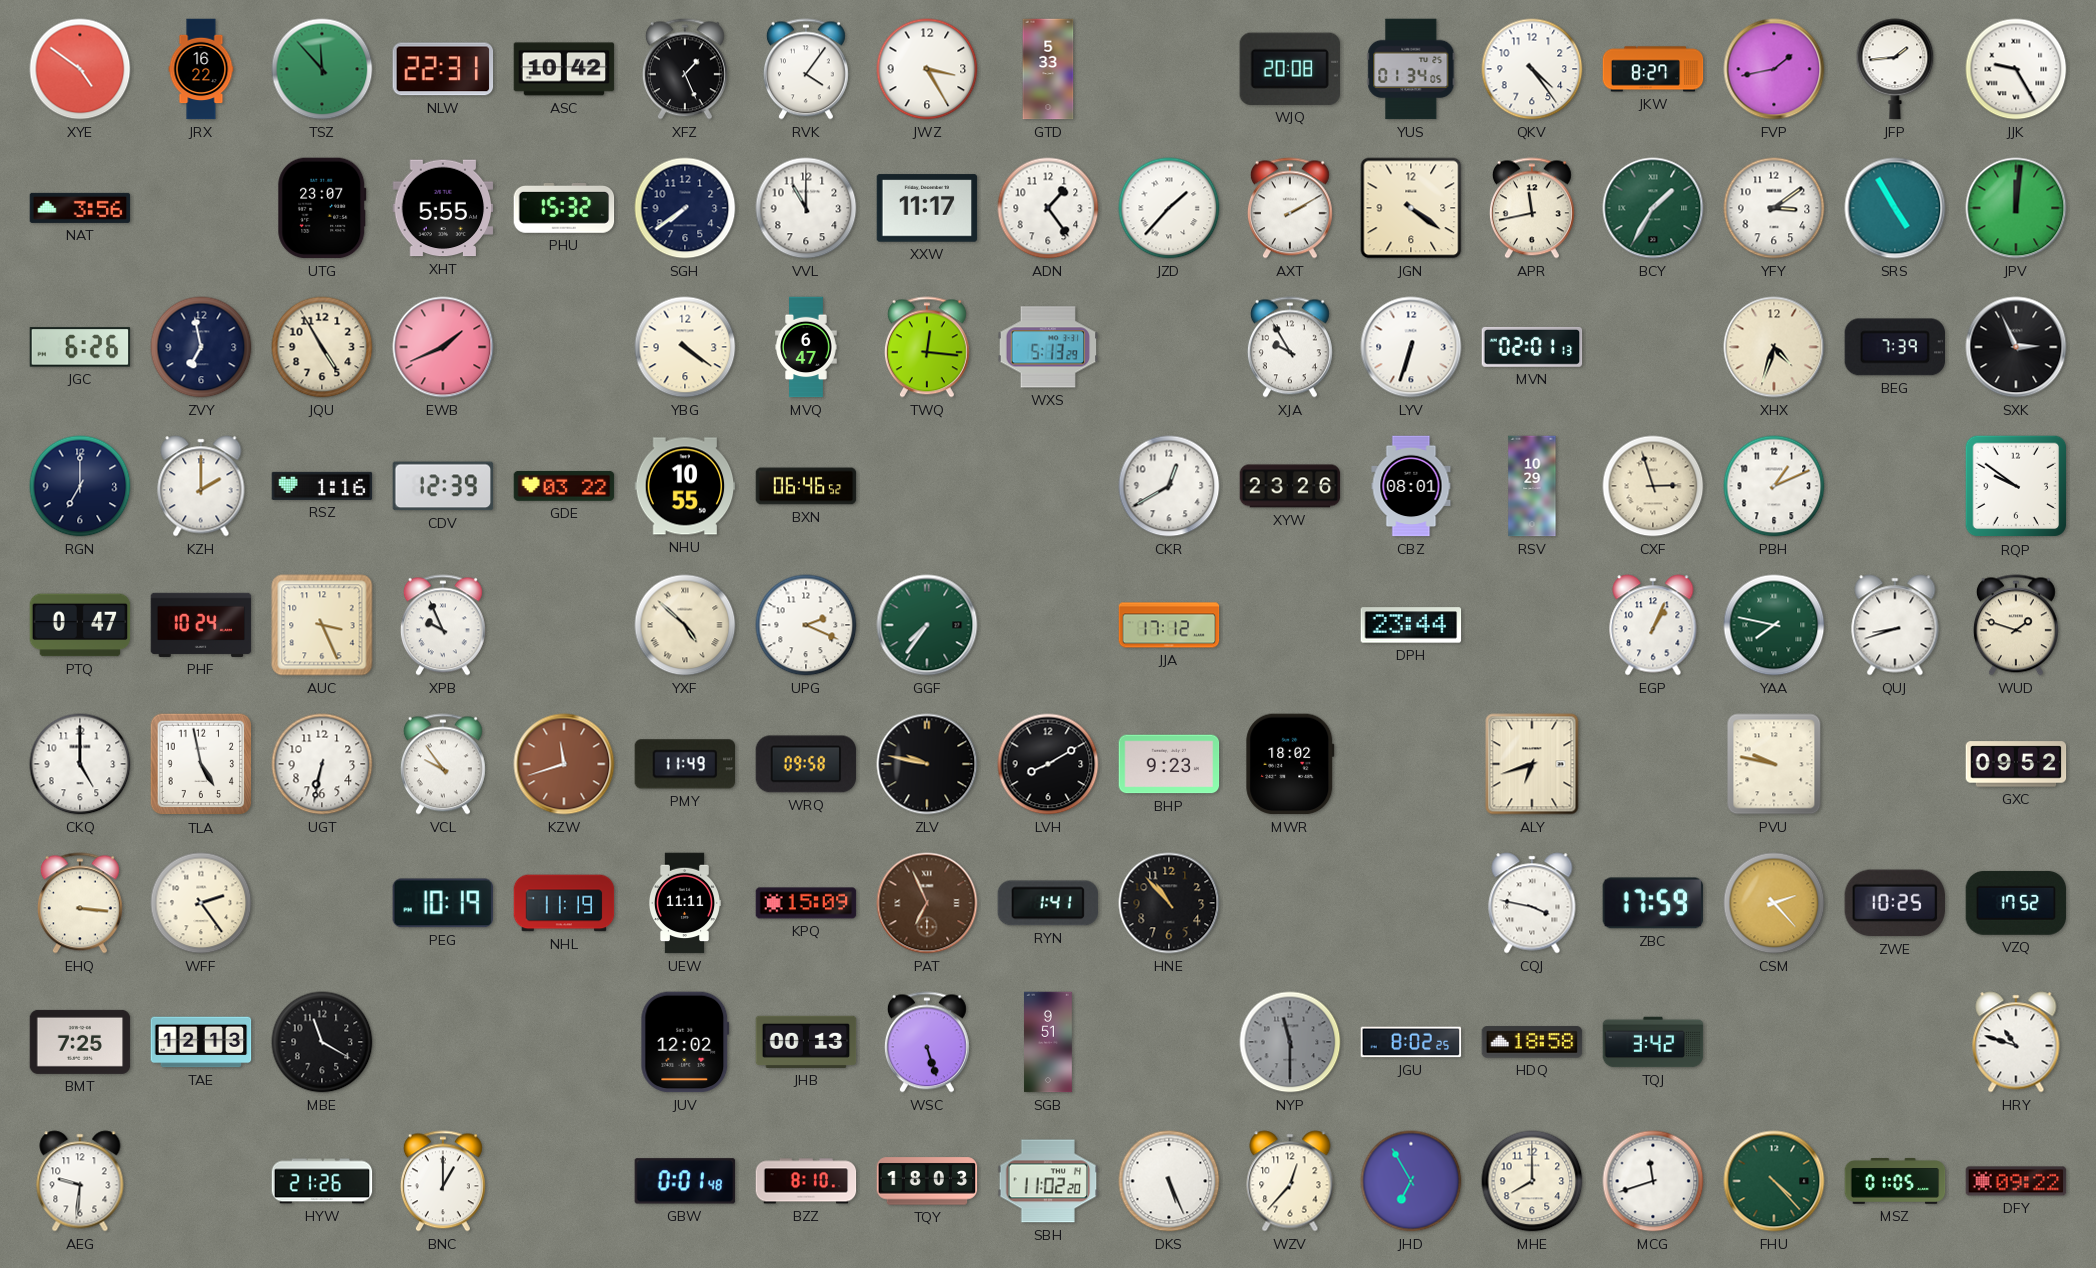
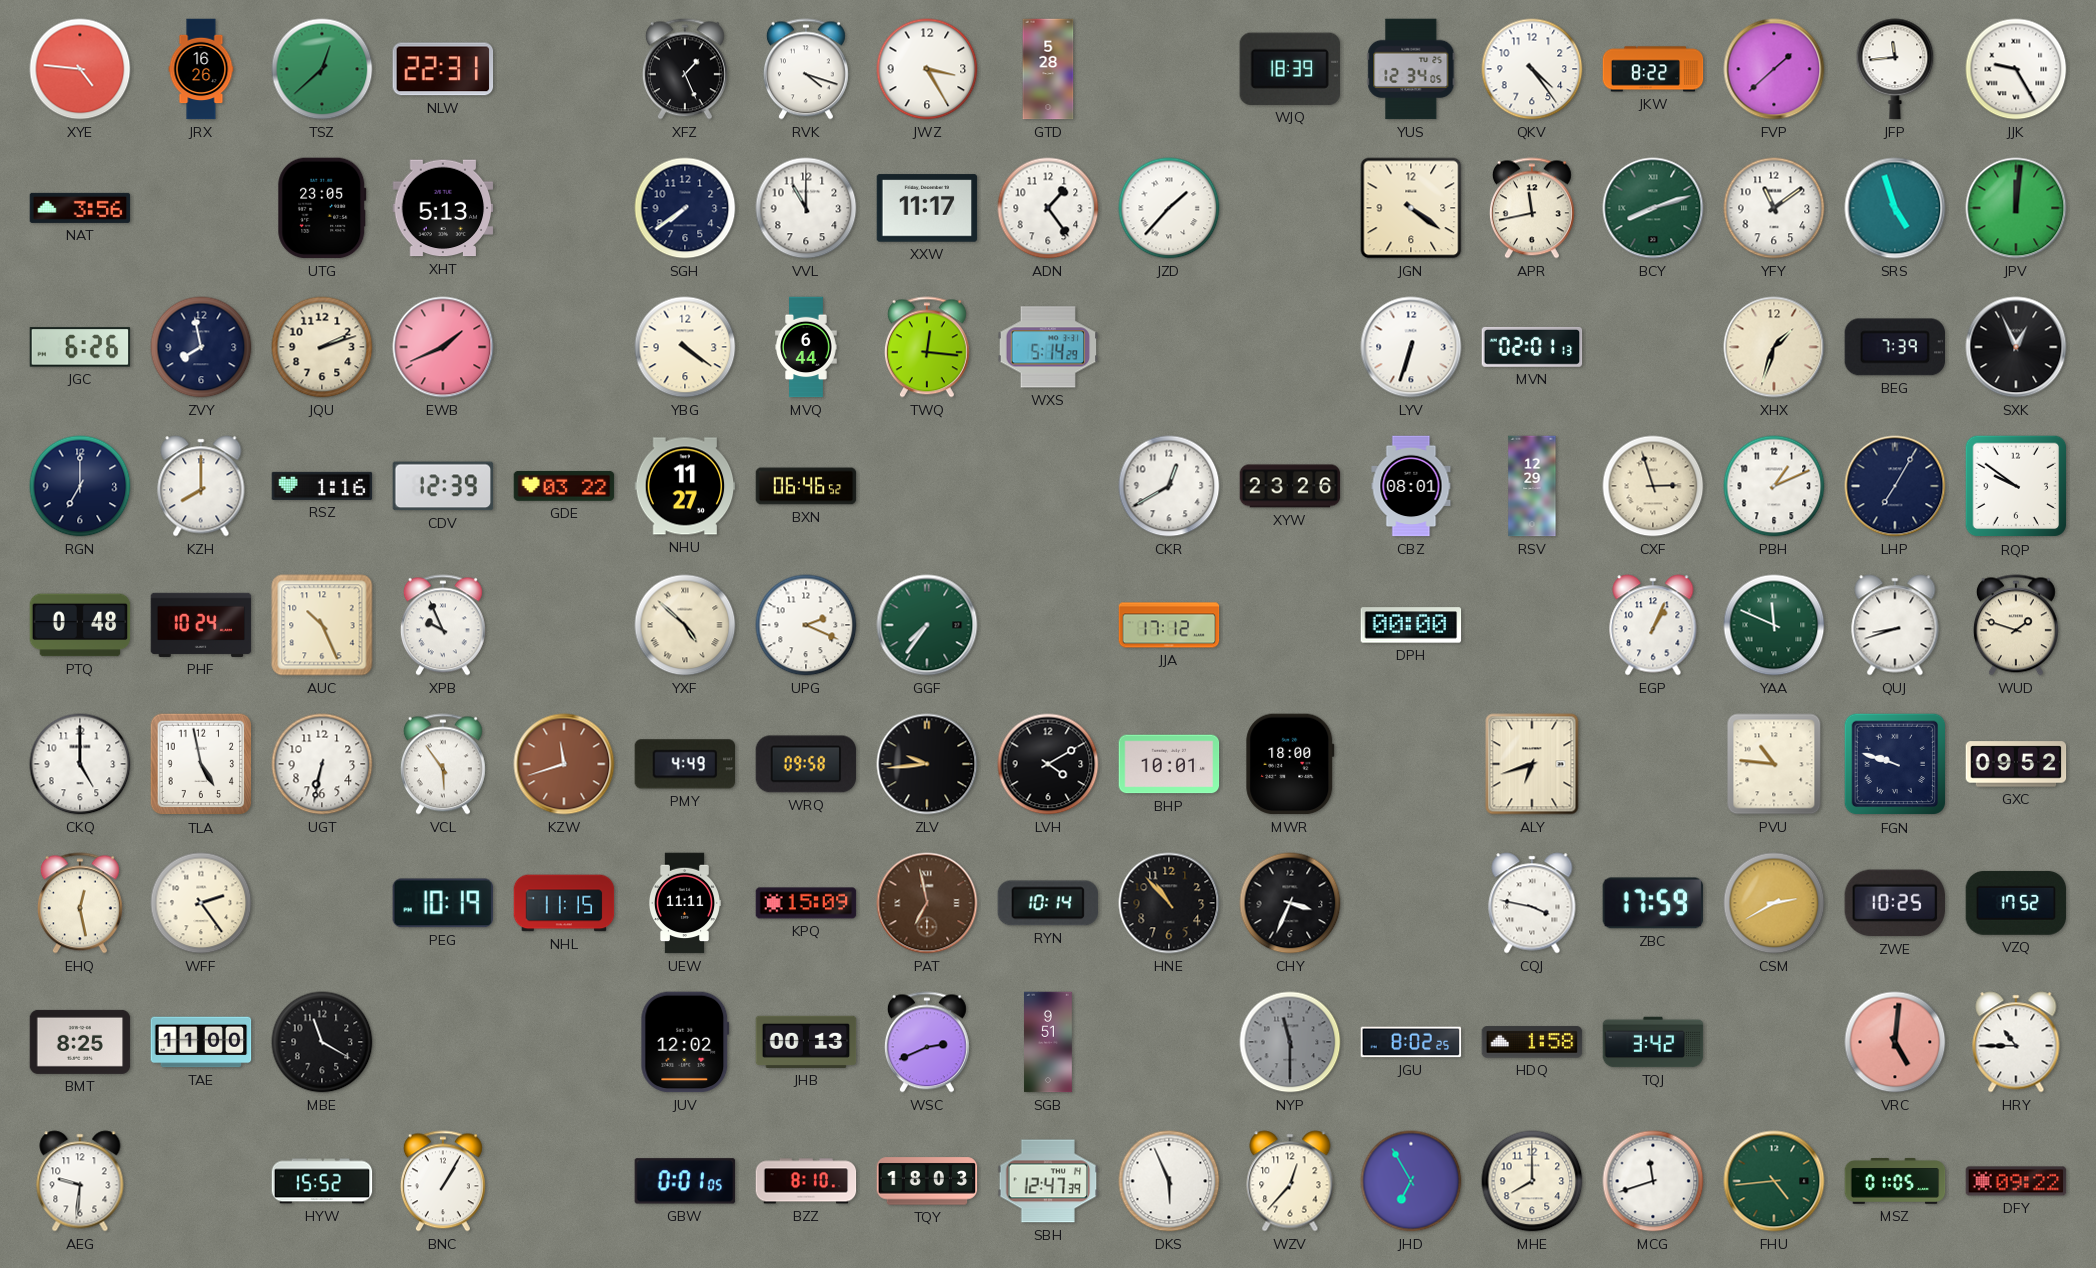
XYE: 4:51 -> 4:46
JRX: 16:22 -> 16:26
TSZ: 11:53 -> 12:38
ASC: 10:42 -> none
RVK: 4:06 -> 4:18
GTD: 5:33 -> 5:28
WJQ: 20:08 -> 18:39
YUS: 01:34 -> 12:34
JKW: 8:27 -> 8:22
FVP: 1:43 -> 1:38
JFP: 1:44 -> 11:44
UTG: 23:07 -> 23:05
XHT: 5:55 -> 5:13
PHU: 15:32 -> none
AXT: 2:10 -> none
BCY: 1:35 -> 8:12
YFY: 3:09 -> 11:09
SRS: 4:55 -> 4:57
ZVY: 6:58 -> 7:58
JQU: 4:55 -> 2:12
MVQ: 6:47 -> 6:44
WXS: 5:13 -> 5:14
XJA: 9:55 -> none
XHX: 4:33 -> 1:33
SXK: 2:56 -> 12:56
KZH: 2:00 -> 8:00
NHU: 10:55 -> 11:27
RSV: 10:29 -> 12:29
LHP: none -> 7:05
PTQ: 0:47 -> 0:48
AUC: 3:26 -> 10:26
DPH: 23:44 -> 00:00
YAA: 7:47 -> 11:49
VCL: 9:54 -> 5:54
PMY: 11:49 -> 4:49
ZLV: 9:47 -> 9:44
LVH: 8:10 -> 4:10
BHP: 9:23 -> 10:01
MWR: 18:02 -> 18:00
PVU: 9:47 -> 10:46
FGN: none -> 9:48
EHQ: 3:16 -> 12:28
NHL: 11:19 -> 11:15
PAT: 6:56 -> 6:58
RYN: 1:41 -> 10:14
CHY: none -> 3:34
CSM: 2:23 -> 2:40
BMT: 7:25 -> 8:25
TAE: 12:13 -> 11:00
WSC: 5:27 -> 2:41
HDQ: 18:58 -> 1:58
VRC: none -> 5:01
HRY: 10:48 -> 10:45
HYW: 21:26 -> 15:52
BNC: 1:00 -> 1:05
GBW: 0:01:48 -> 0:01:05
SBH: 11:02 -> 12:47
DKS: 5:26 -> 5:56
FHU: 4:23 -> 4:44
